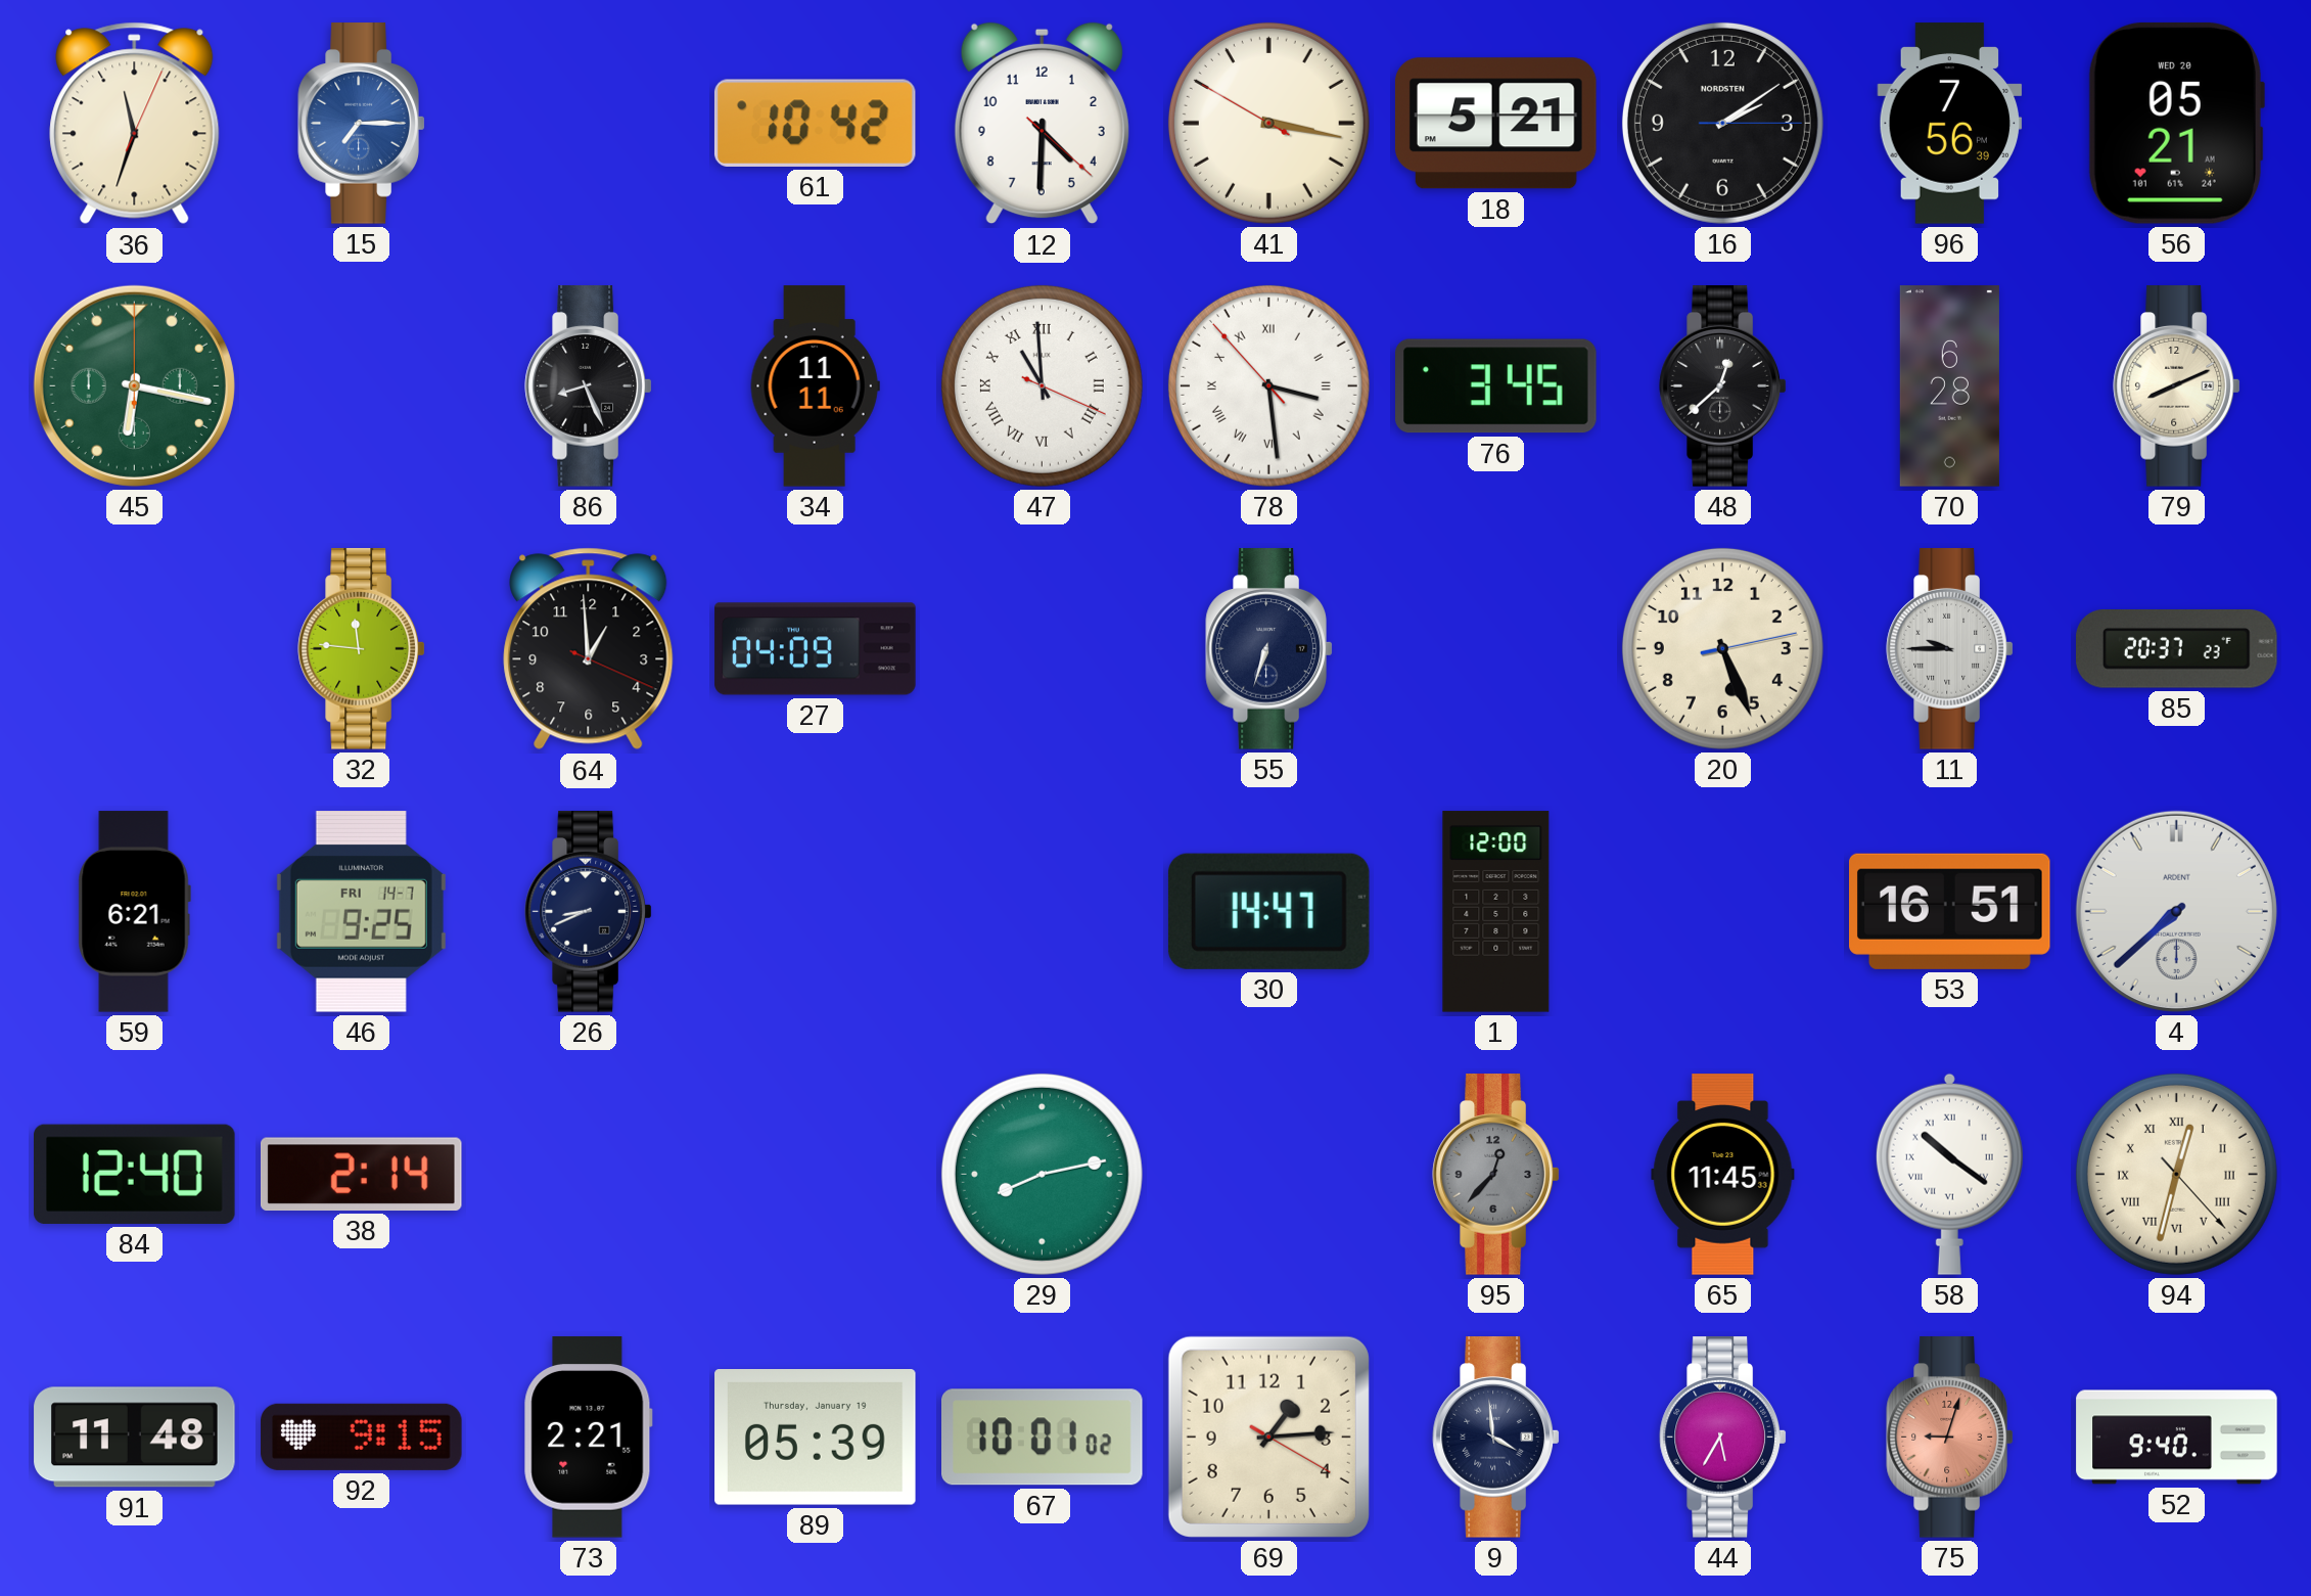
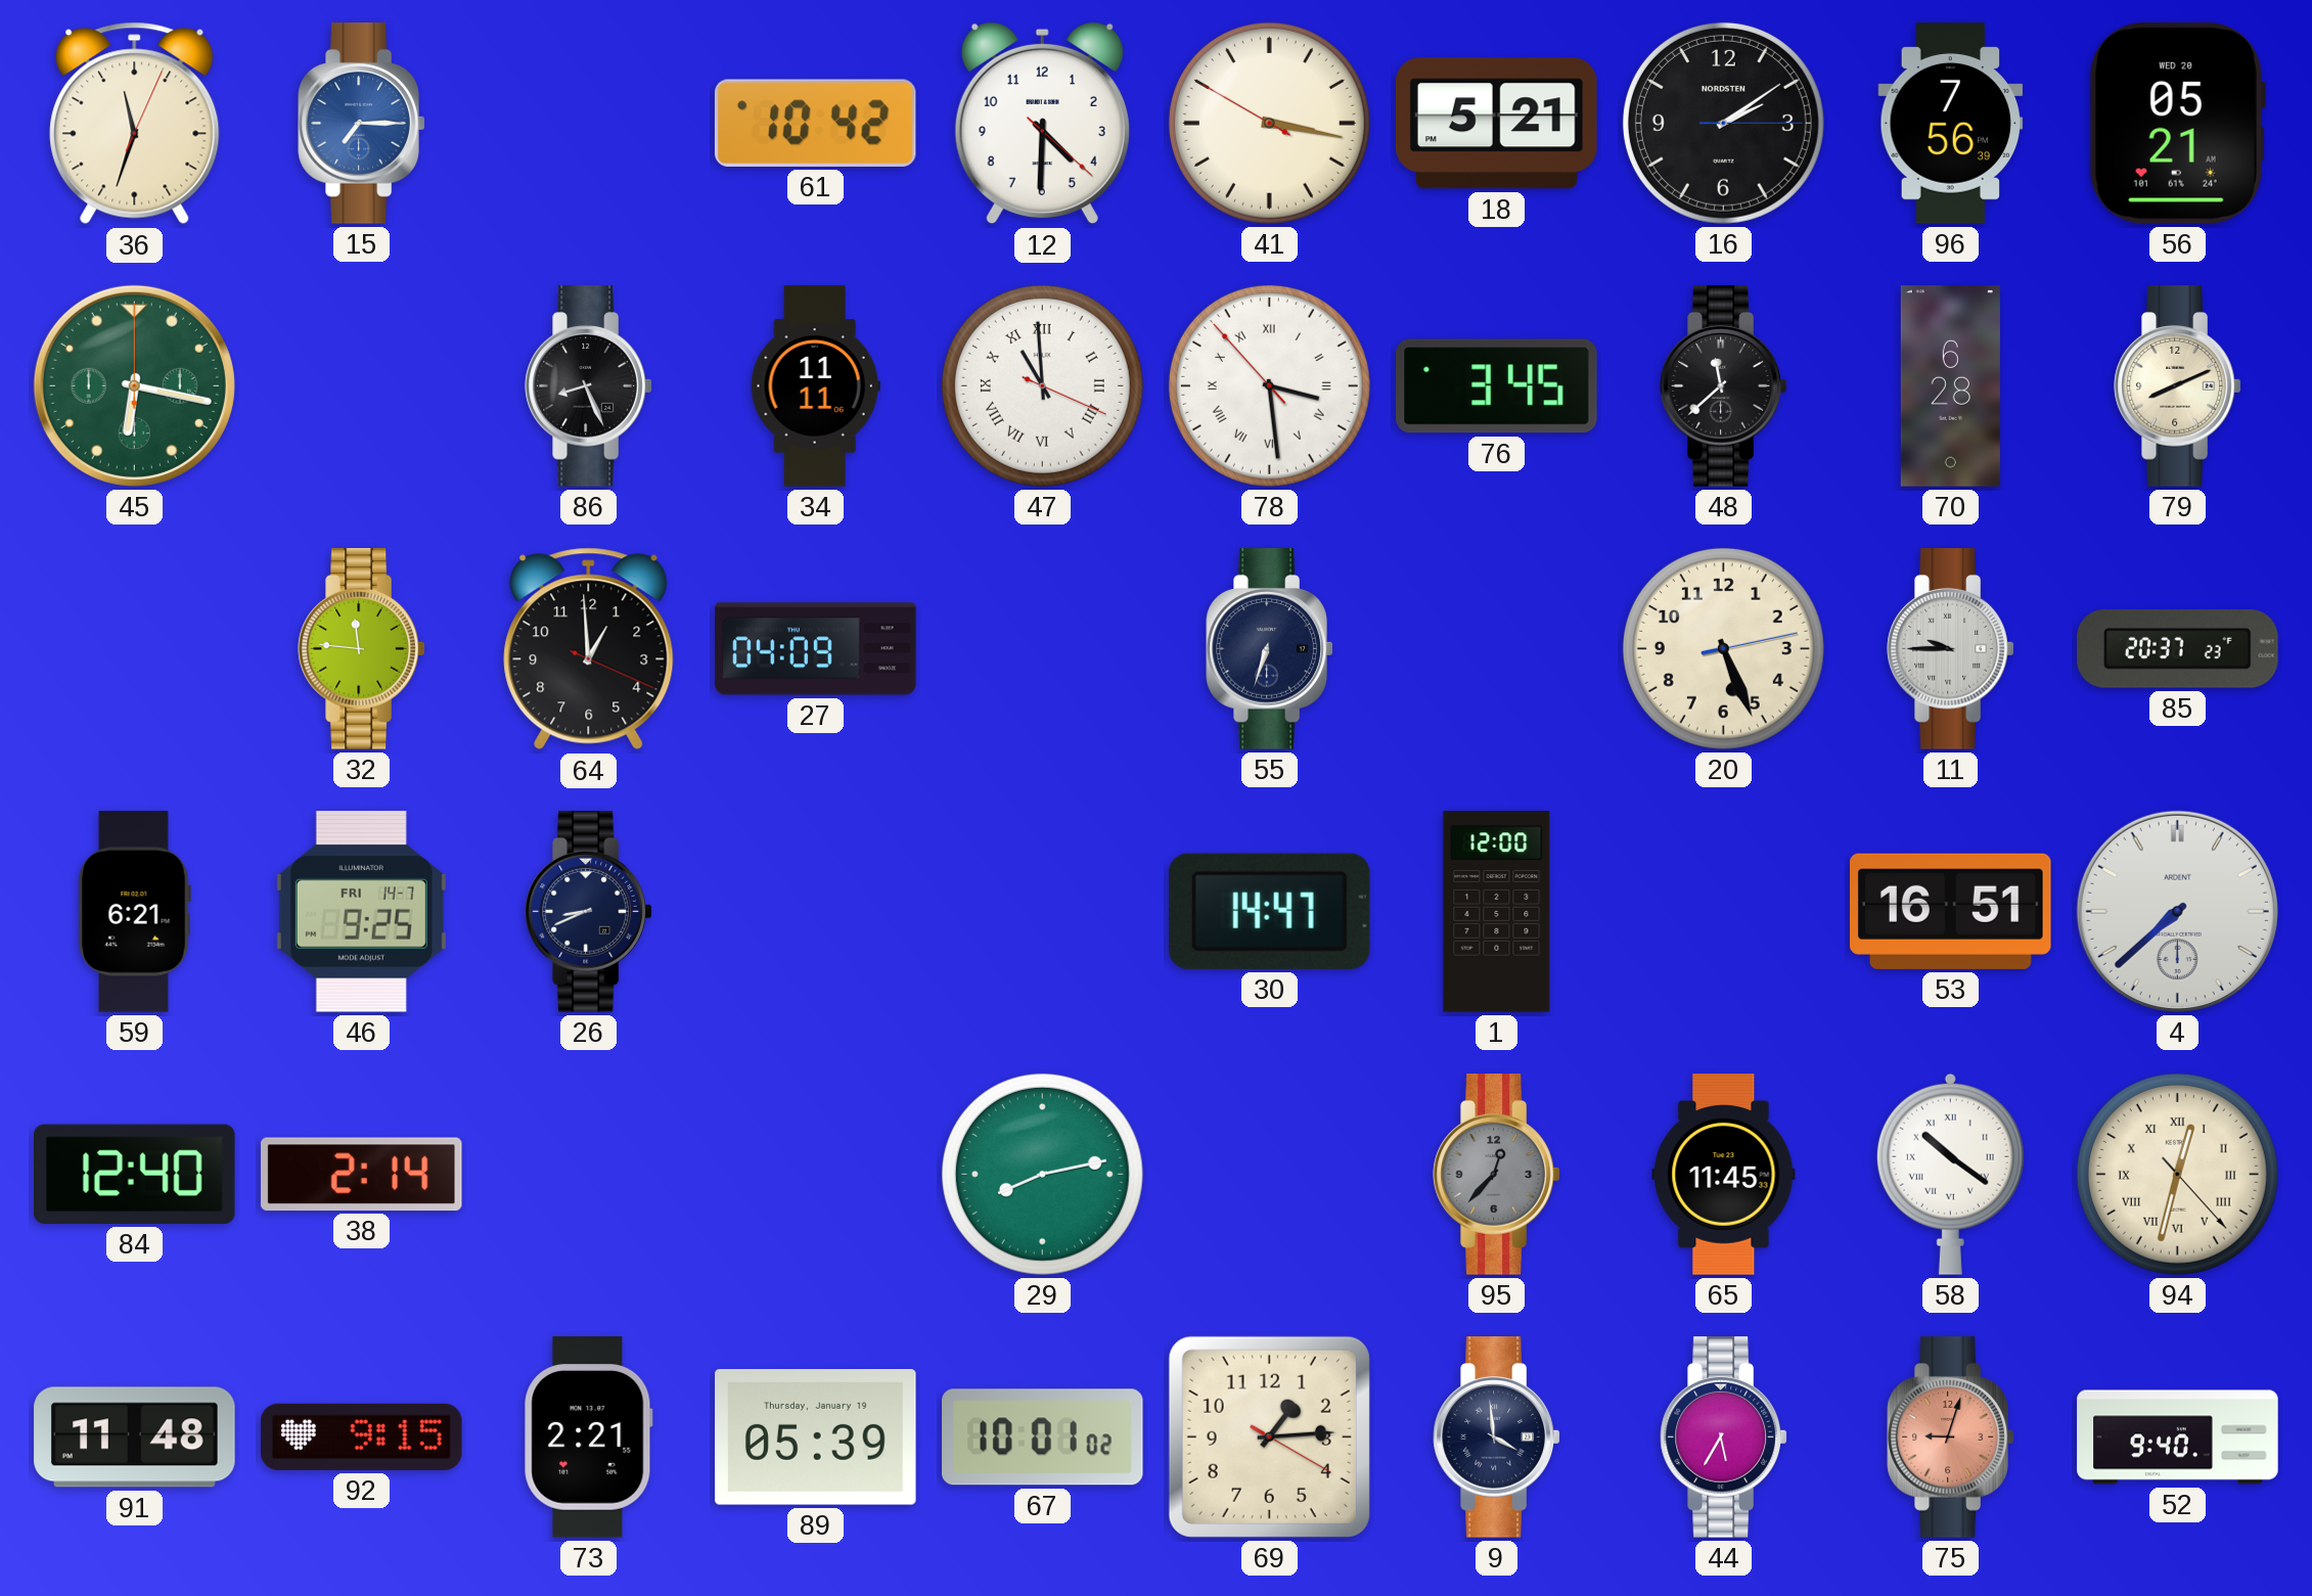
48: 12:38 -> 11:38
